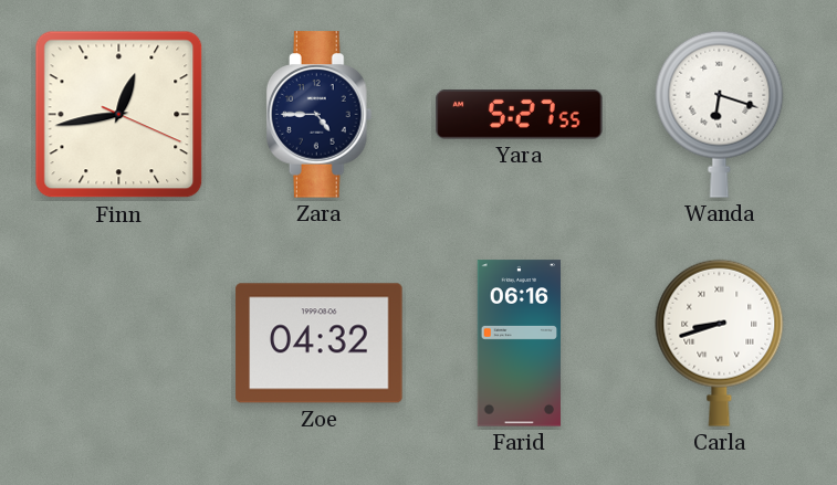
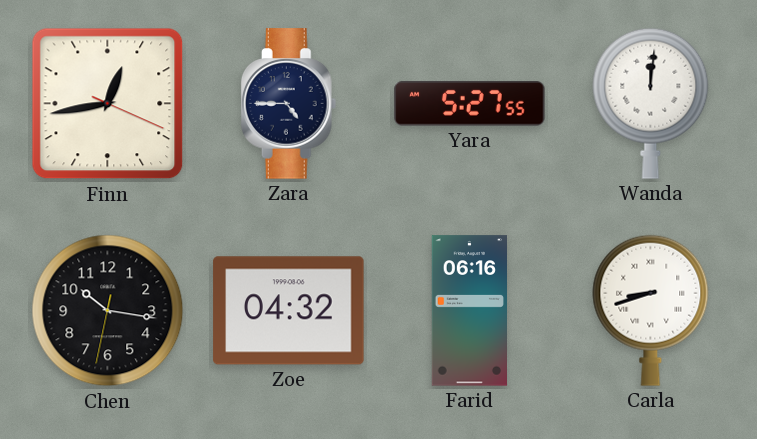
Wanda: 6:18 -> 12:01
Chen: none -> 10:16
